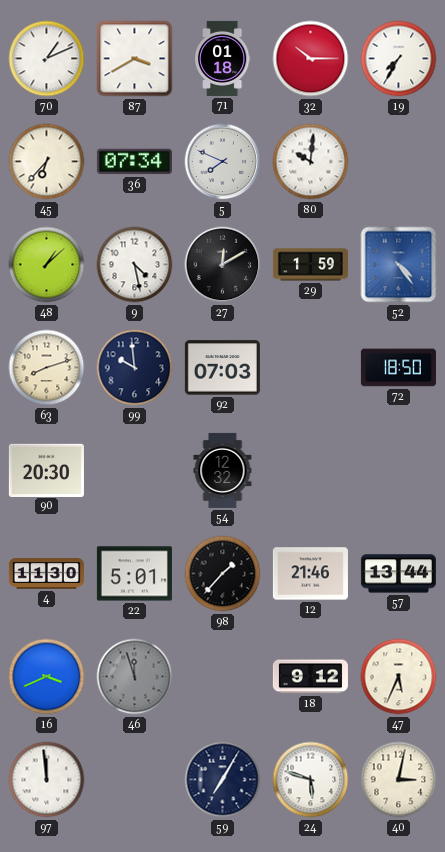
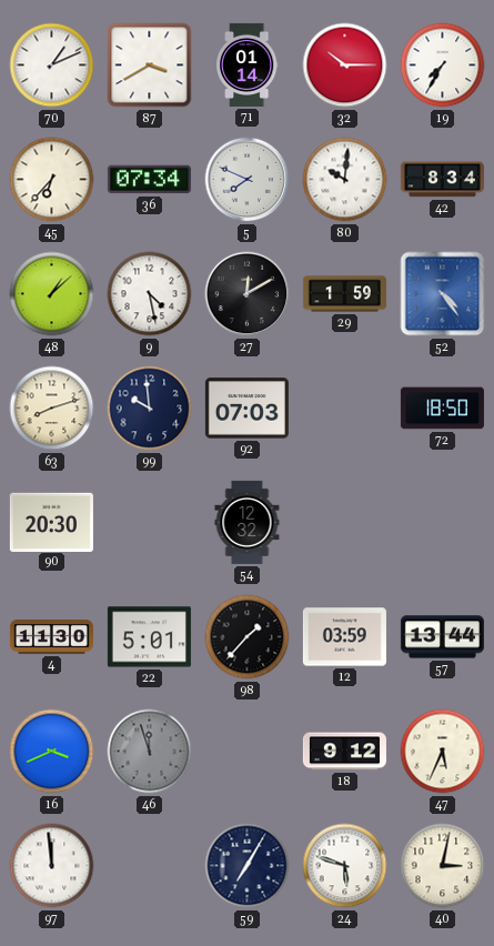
71: 01:18 -> 01:14
42: none -> 8:34
12: 21:46 -> 03:59
